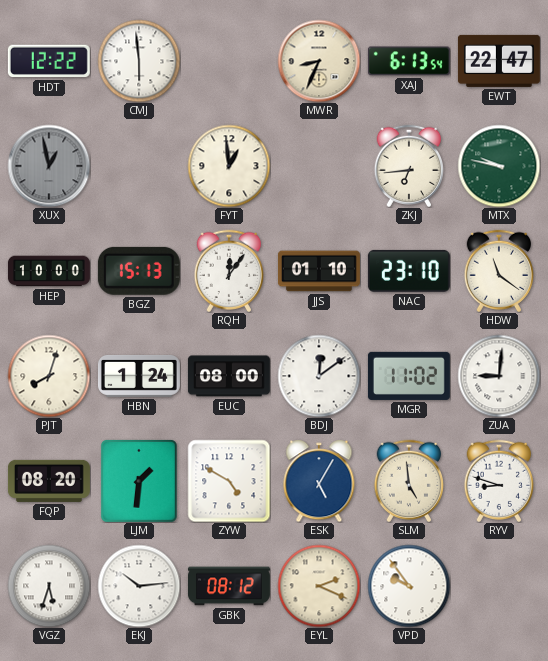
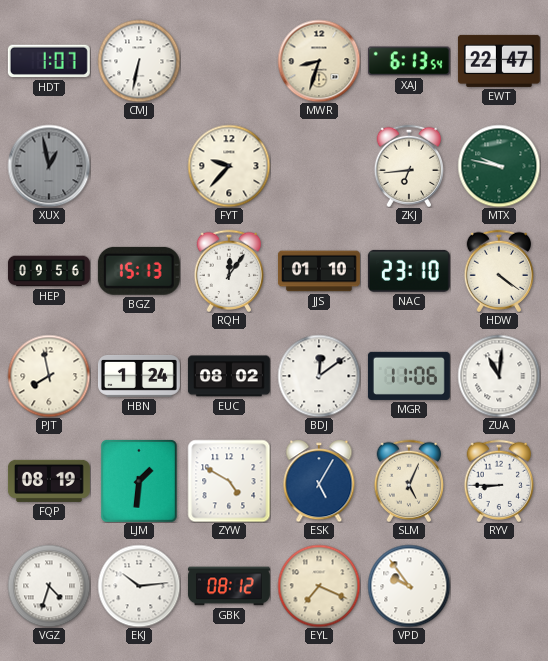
HDT: 12:22 -> 1:07
CMJ: 5:59 -> 6:32
MWR: 8:34 -> 8:33
FYT: 12:59 -> 9:37
HEP: 10:00 -> 09:56
HDW: 11:21 -> 4:21
PJT: 8:03 -> 7:58
EUC: 08:00 -> 08:02
MGR: 11:02 -> 11:06
ZUA: 9:01 -> 11:01
FQP: 08:20 -> 08:19
SLM: 4:59 -> 5:04
RYV: 8:48 -> 8:45
VGZ: 5:33 -> 4:33
EYL: 2:19 -> 7:19
